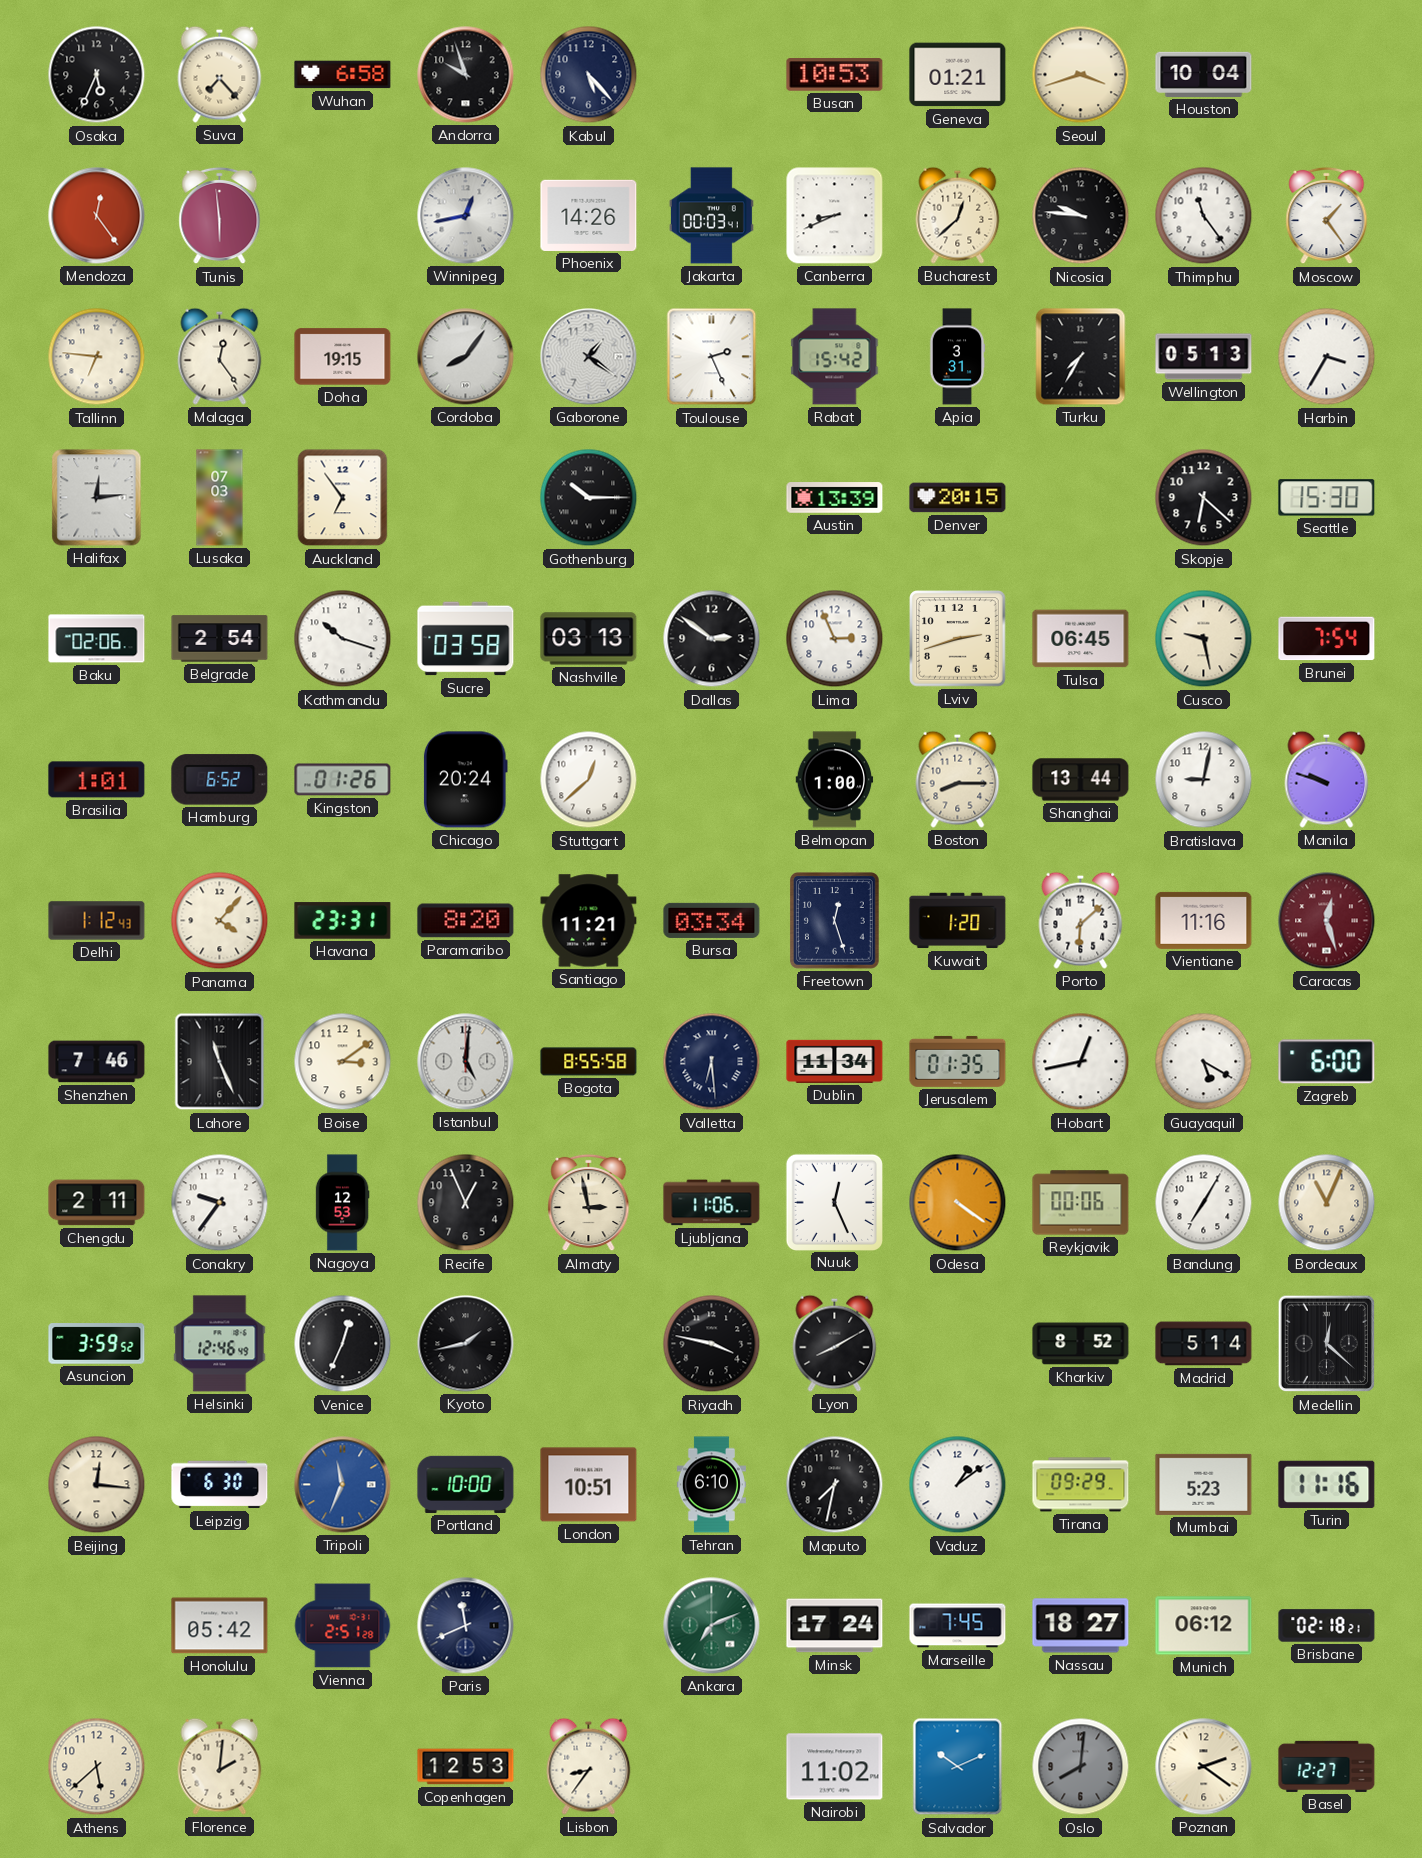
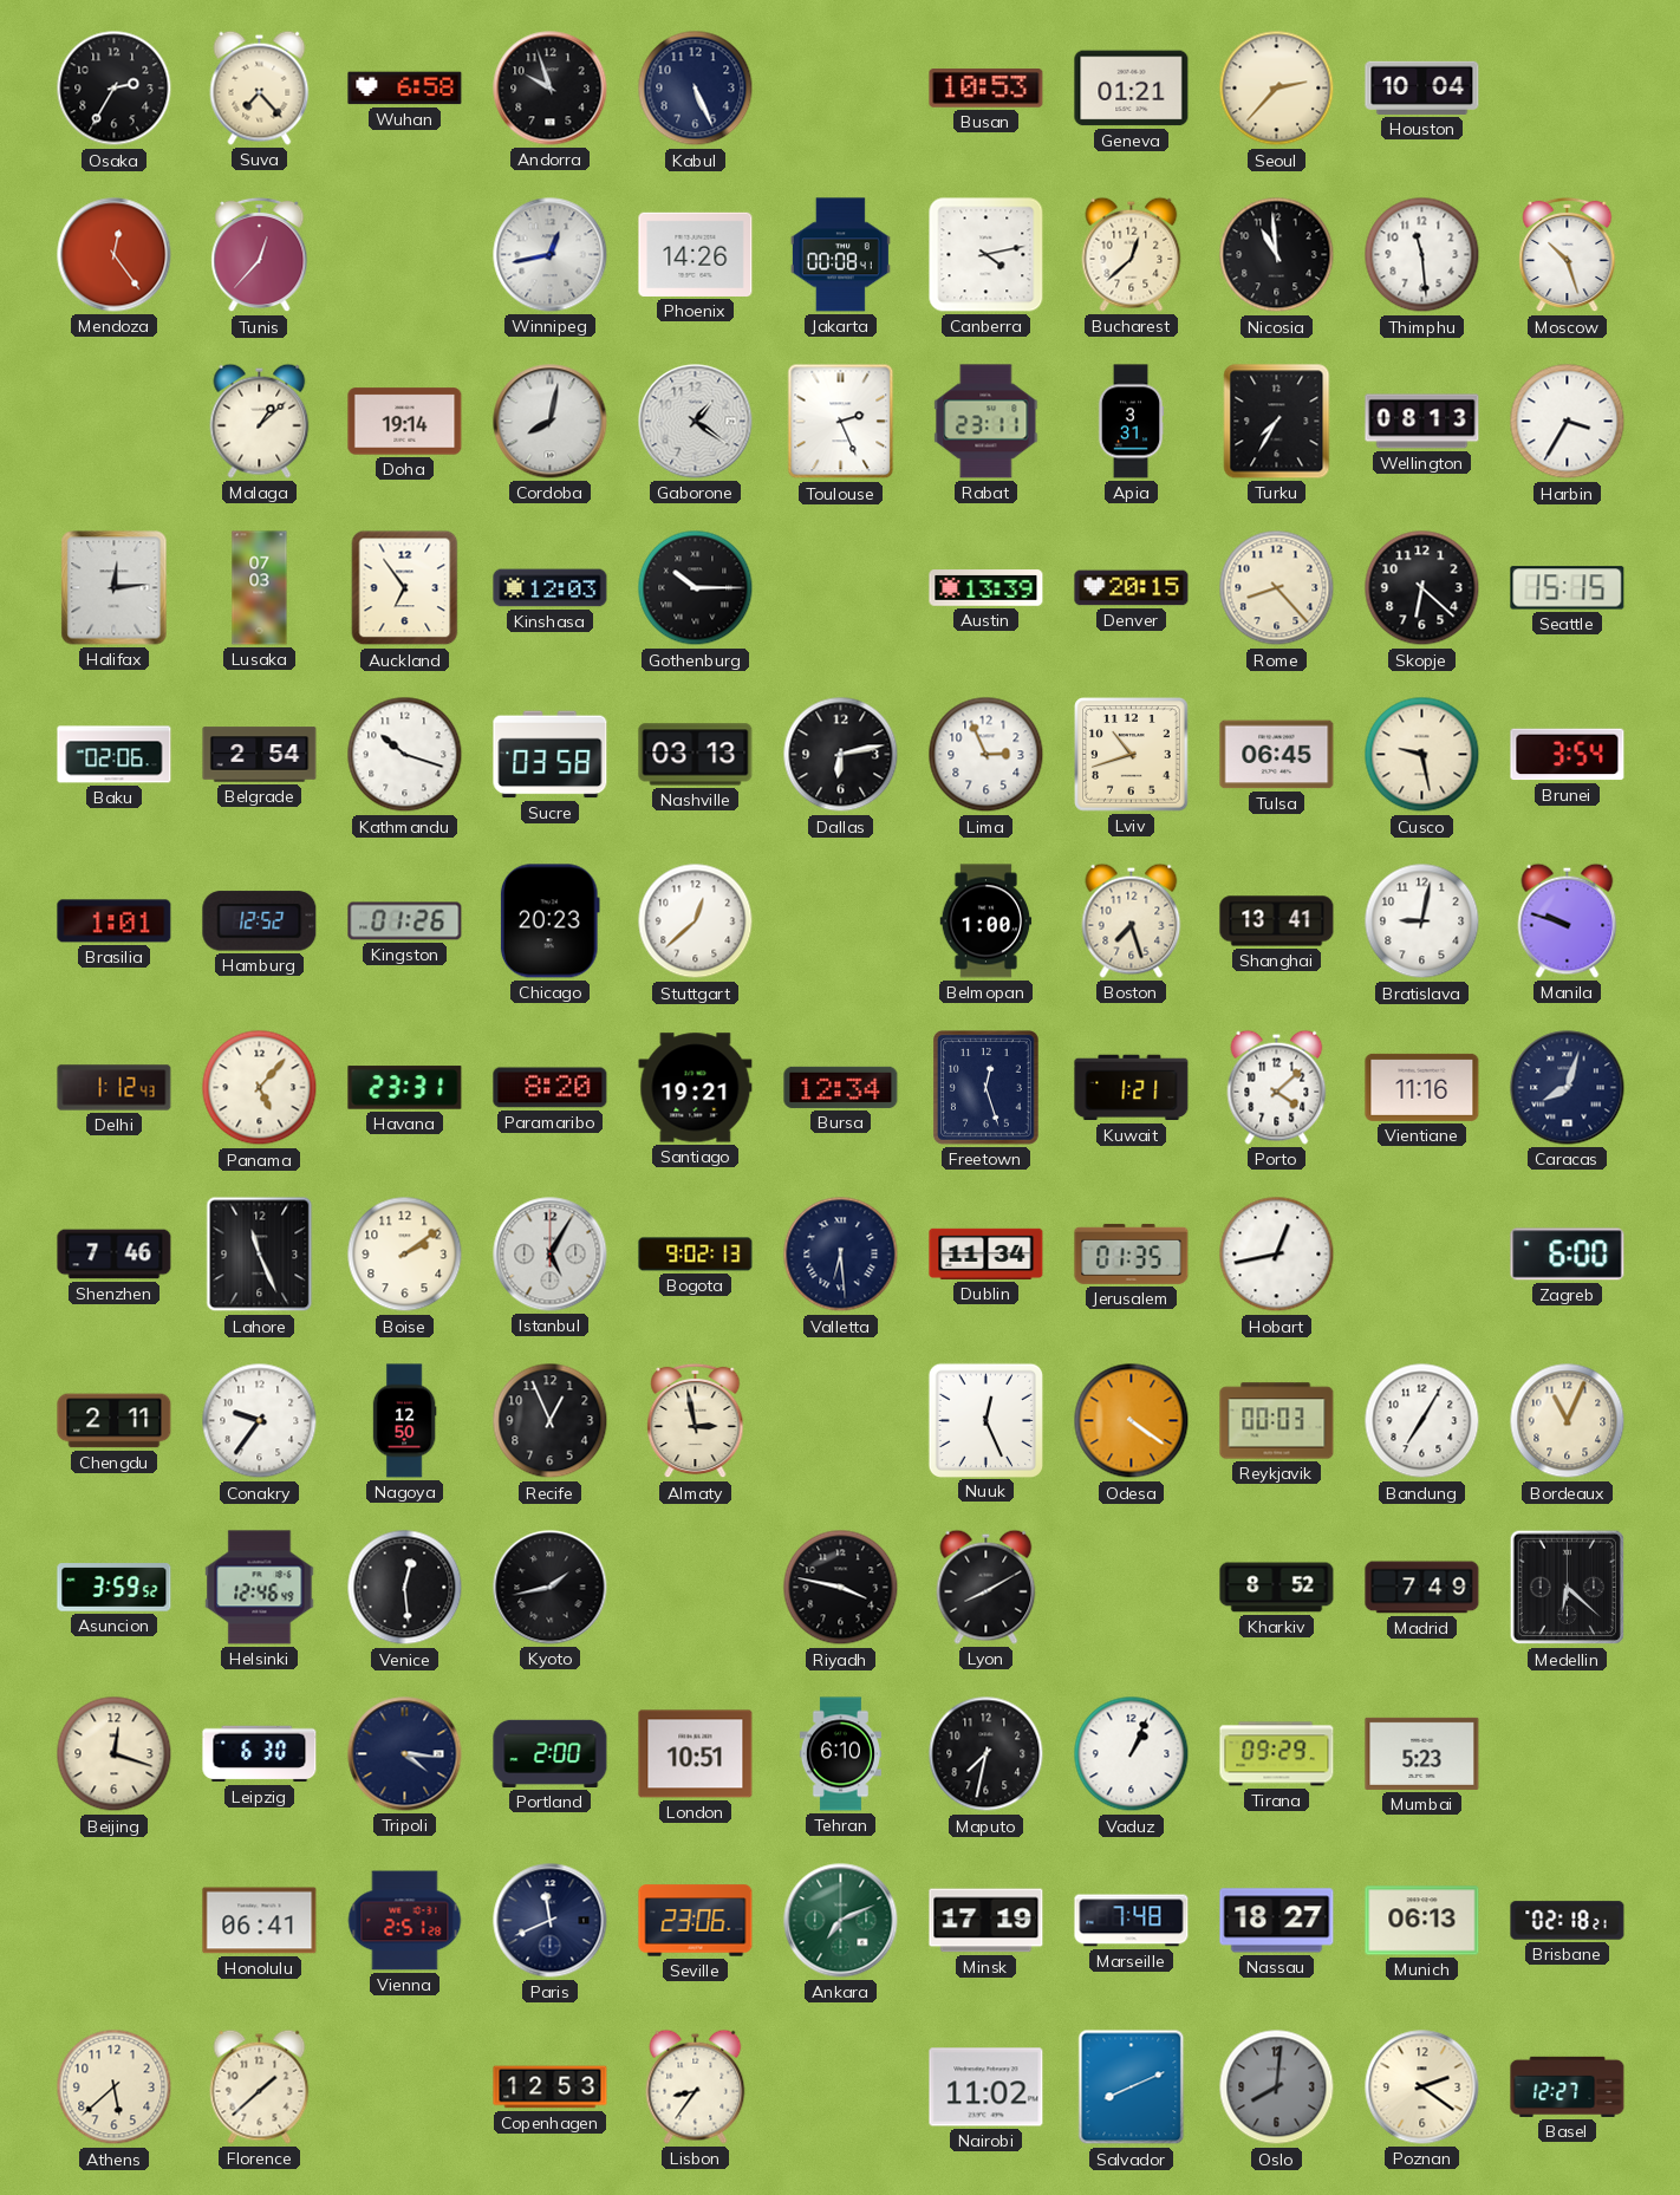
Osaka: 5:34 -> 2:35
Kabul: 5:23 -> 5:26
Seoul: 3:42 -> 2:37
Tunis: 5:59 -> 12:37
Jakarta: 00:03 -> 00:08
Canberra: 8:41 -> 4:13
Nicosia: 9:46 -> 10:59
Thimphu: 11:24 -> 11:29
Moscow: 1:24 -> 10:27
Tallinn: 6:46 -> none
Malaga: 12:24 -> 1:08
Doha: 19:15 -> 19:14
Cordoba: 8:06 -> 8:02
Rabat: 15:42 -> 23:11
Wellington: 05:13 -> 08:13
Kinshasa: none -> 12:03
Rome: none -> 8:23
Seattle: 15:30 -> 15:15
Dallas: 2:51 -> 6:13
Lviv: 2:42 -> 10:42
Brunei: 7:54 -> 3:54
Hamburg: 6:52 -> 12:52
Chicago: 20:24 -> 20:23
Boston: 8:15 -> 7:27
Shanghai: 13:44 -> 13:41
Panama: 4:07 -> 5:07
Santiago: 11:21 -> 19:21
Bursa: 03:34 -> 12:34
Kuwait: 1:20 -> 1:21
Porto: 6:08 -> 4:08
Caracas: 12:27 -> 8:03
Caracas dial: burgundy -> navy
Boise: 3:09 -> 2:09
Istanbul: 5:01 -> 5:05
Bogota: 8:55 -> 9:02
Guayaquil: 5:20 -> none
Nagoya: 12:53 -> 12:50
Ljubljana: 11:06 -> none
Reykjavik: 00:06 -> 00:03
Venice: 12:34 -> 12:29
Madrid: 5:14 -> 7:49
Medellin: 12:22 -> 6:22
Beijing: 12:16 -> 12:18
Tripoli: 11:34 -> 4:16
Tripoli dial: blue -> navy
Portland: 10:00 -> 2:00
Vaduz: 1:09 -> 1:04
Turin: 11:16 -> none
Honolulu: 05:42 -> 06:41
Seville: none -> 23:06
Minsk: 17:24 -> 17:19
Marseille: 7:45 -> 7:48
Munich: 06:12 -> 06:13
Florence: 2:01 -> 1:38
Salvador: 10:11 -> 8:11
